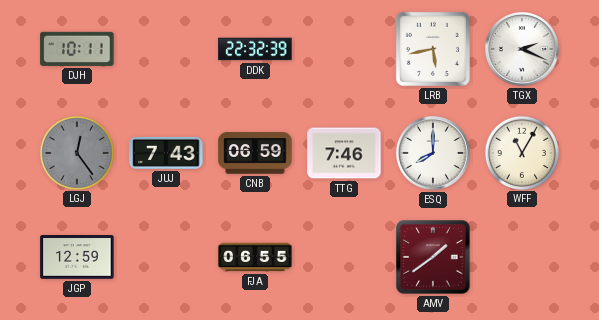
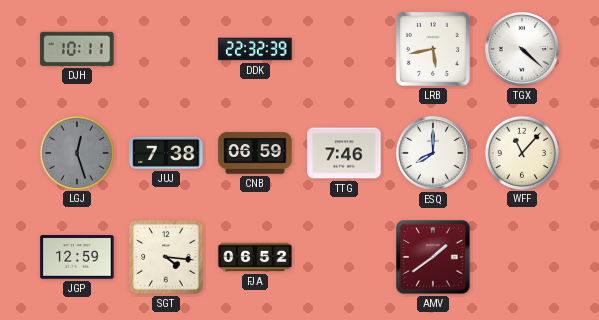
TGX: 2:19 -> 4:22
LGJ: 12:24 -> 12:27
JUJ: 7:43 -> 7:38
WFF: 11:05 -> 11:07
SGT: none -> 4:16
FJA: 06:55 -> 06:52
